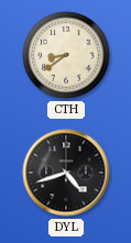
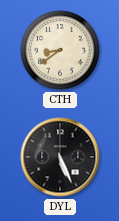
DYL: 4:42 -> 5:26
